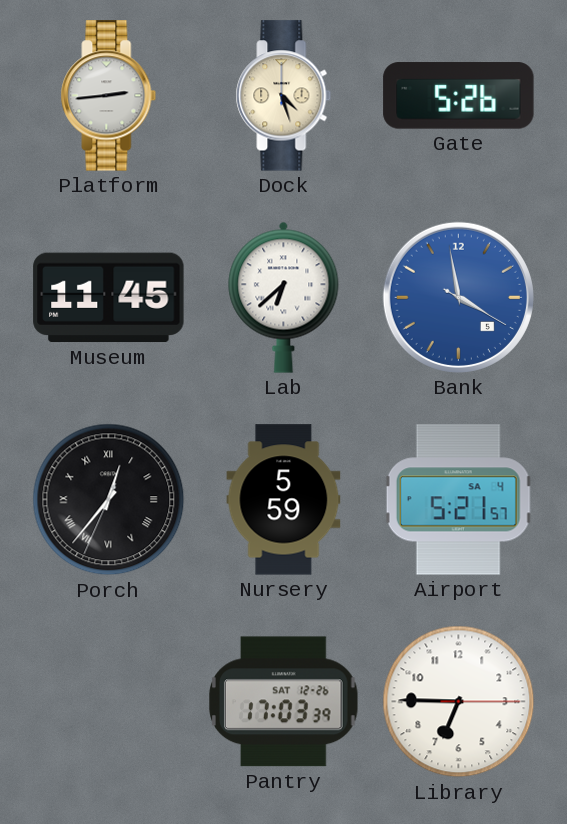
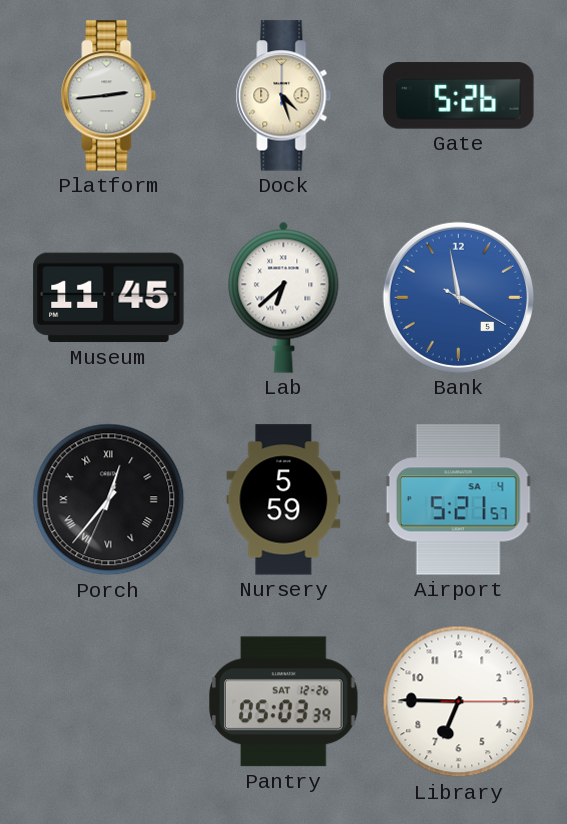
Pantry: 17:03 -> 05:03
